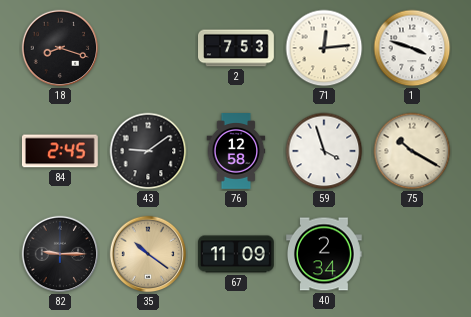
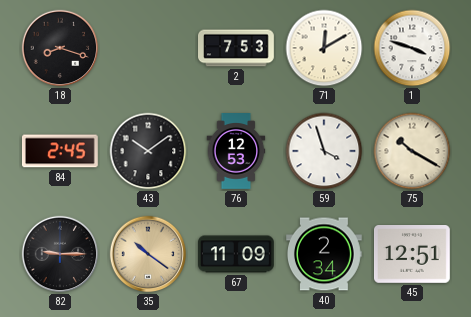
71: 12:14 -> 12:10
43: 9:09 -> 10:09
76: 12:58 -> 12:53
45: none -> 12:51
